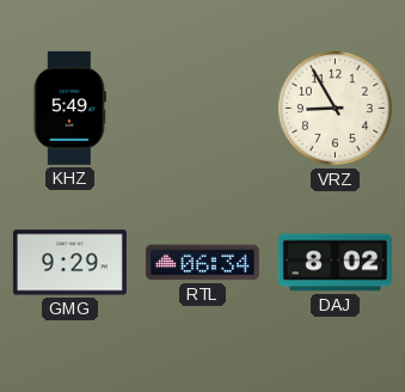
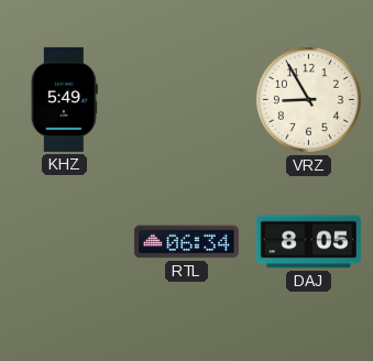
GMG: 9:29 -> none
DAJ: 8:02 -> 8:05
